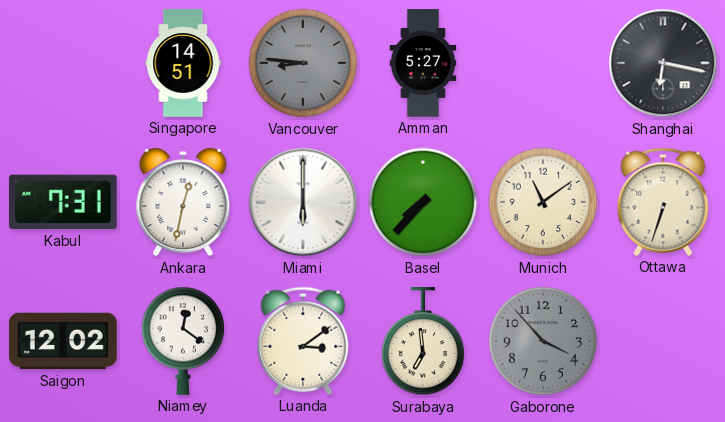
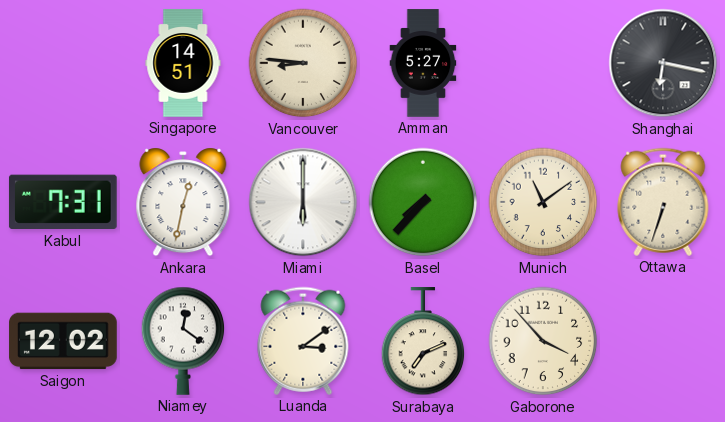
Vancouver dial: grey -> cream
Surabaya: 6:59 -> 7:11
Gaborone dial: grey -> cream
